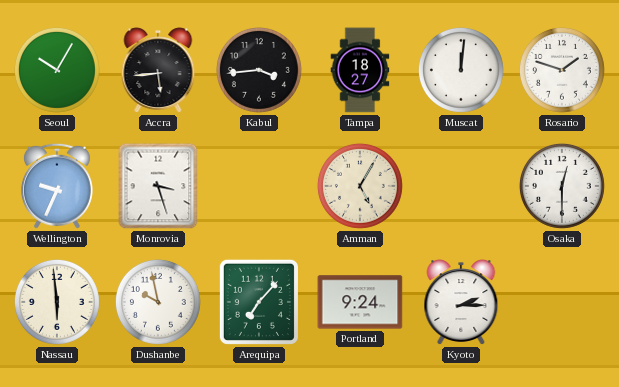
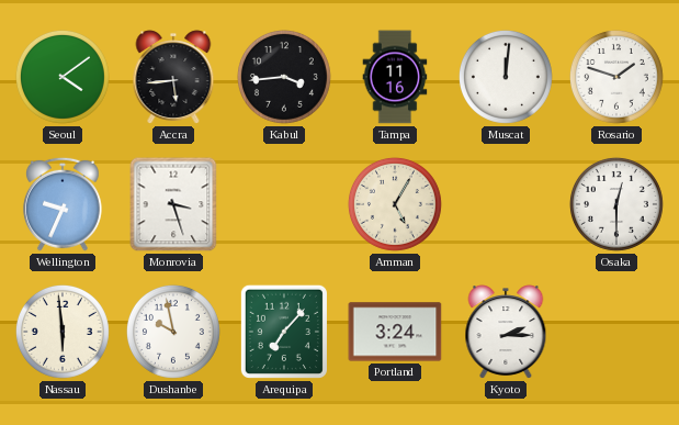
Seoul: 10:05 -> 4:09
Tampa: 18:27 -> 11:16
Portland: 9:24 -> 3:24
